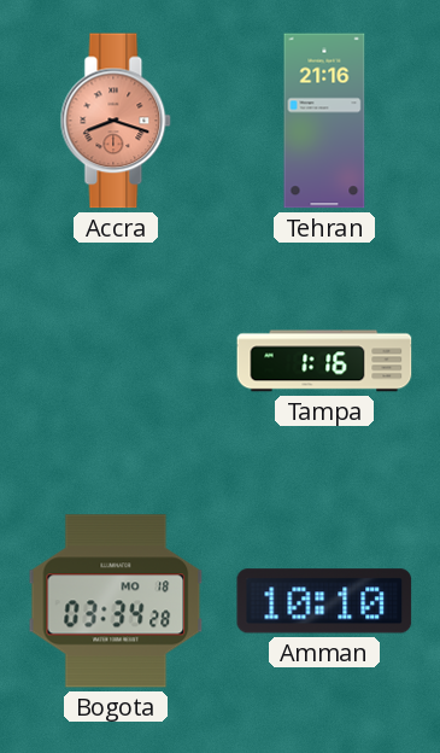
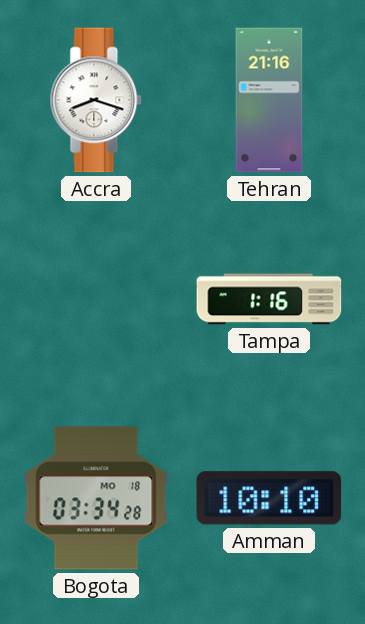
Accra dial: salmon -> white
